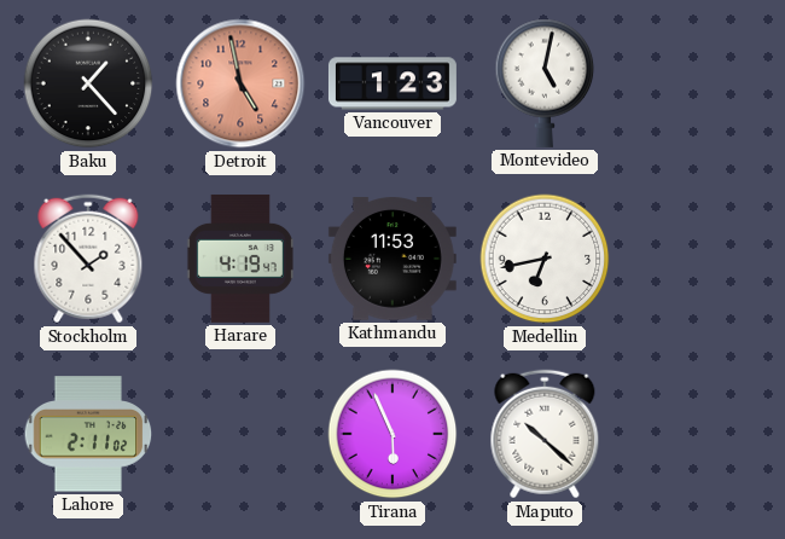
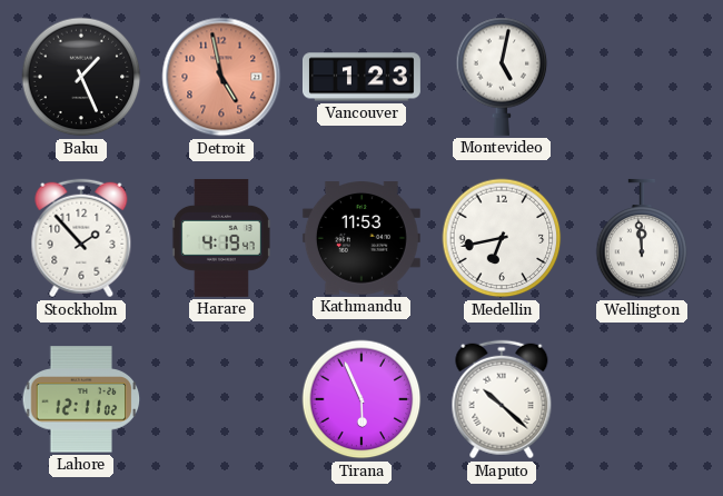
Baku: 1:23 -> 1:26
Wellington: none -> 11:59
Lahore: 2:11 -> 12:11
